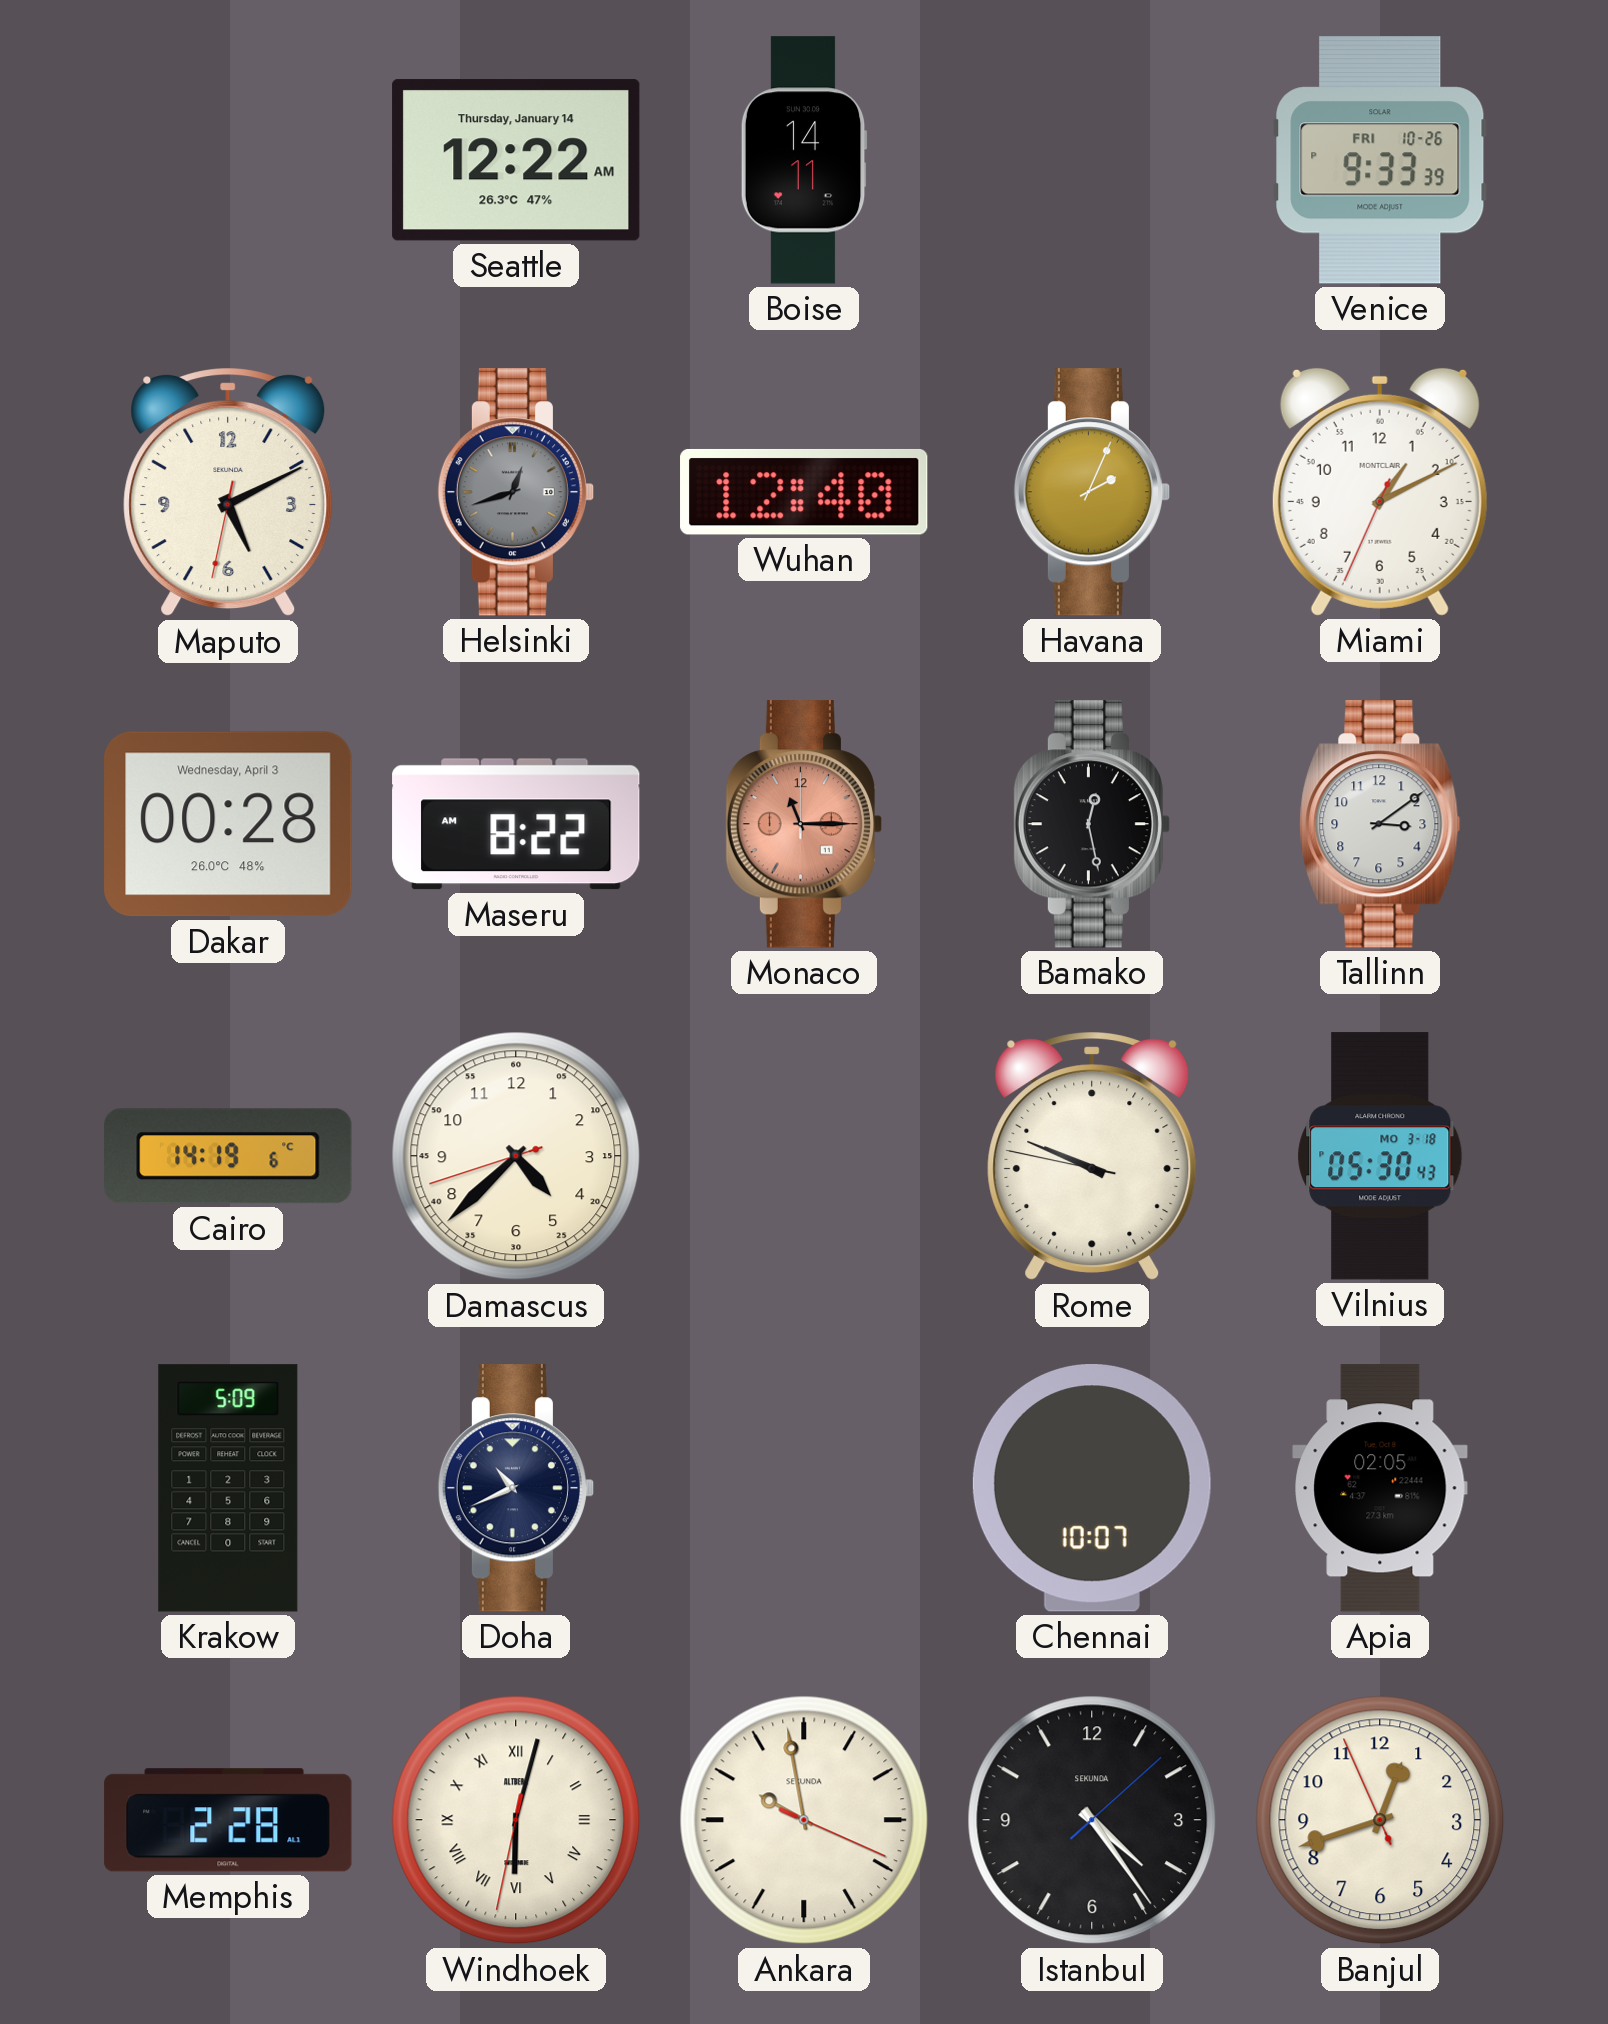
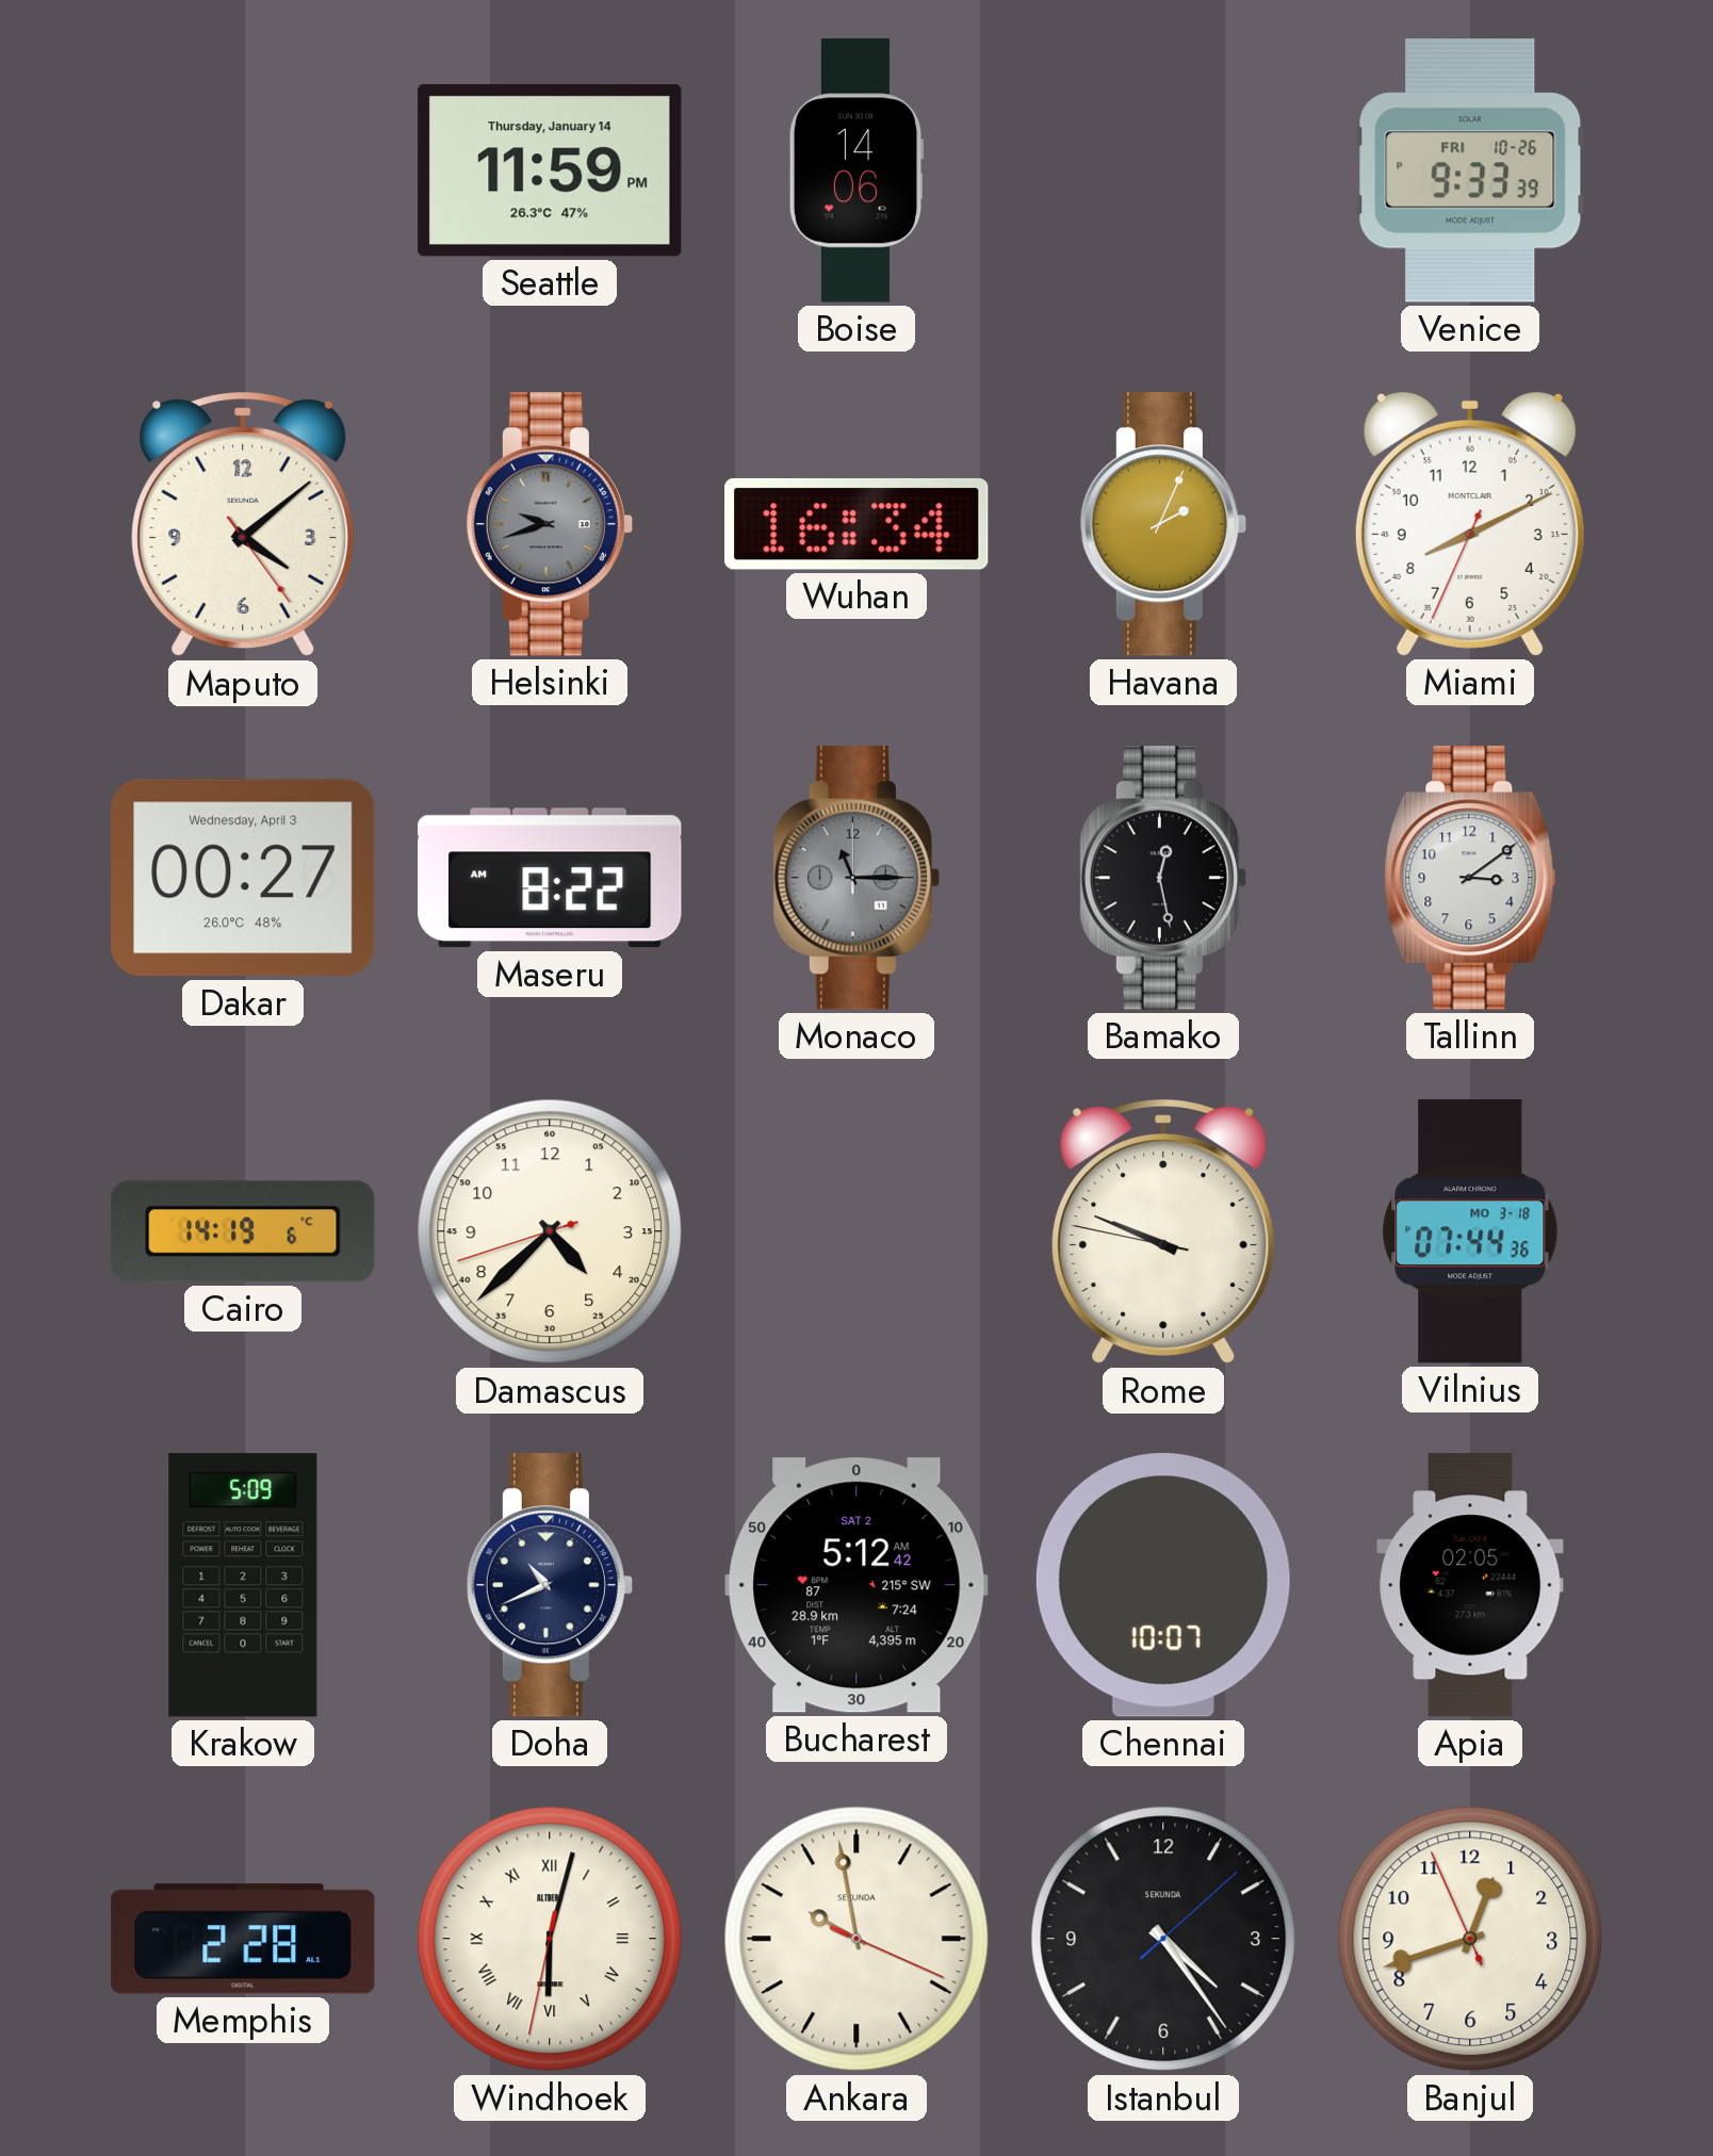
Seattle: 12:22 -> 11:59
Boise: 14:11 -> 14:06
Maputo: 5:10 -> 4:08
Helsinki: 12:42 -> 9:42
Wuhan: 12:40 -> 16:34
Miami: 1:10 -> 8:10
Dakar: 00:28 -> 00:27
Monaco dial: salmon -> grey
Vilnius: 05:30 -> 07:44
Bucharest: none -> 5:12
